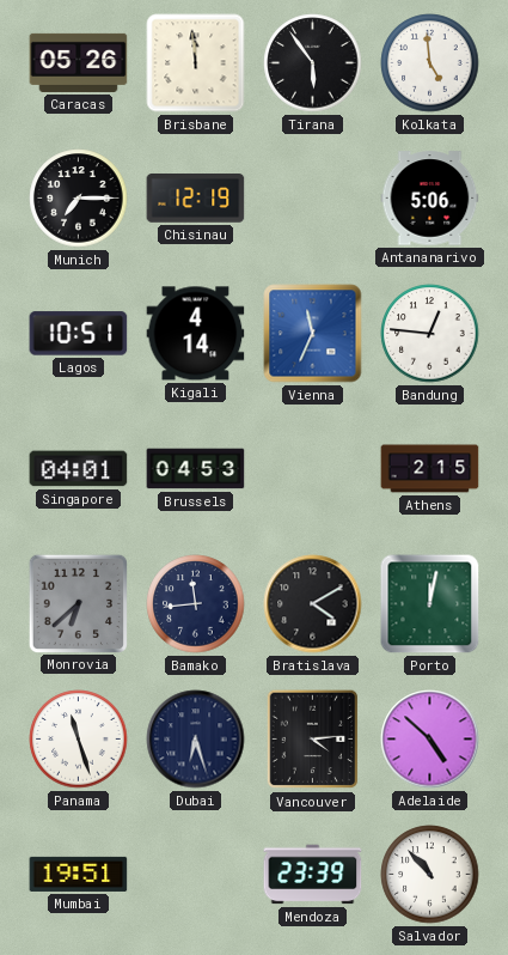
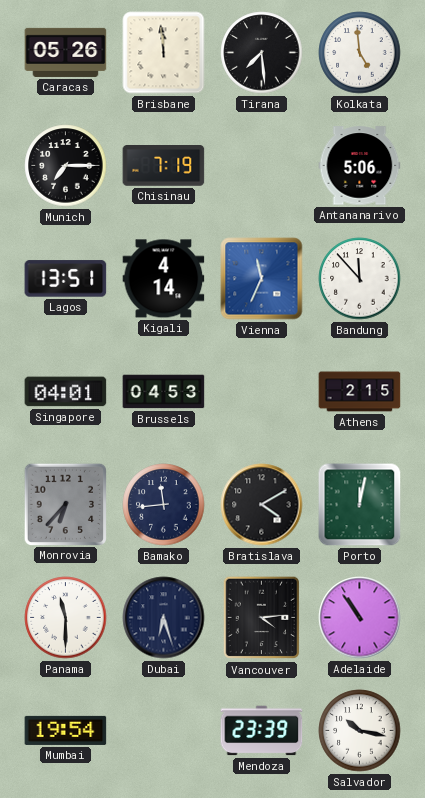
Tirana: 5:54 -> 7:29
Chisinau: 12:19 -> 7:19
Lagos: 10:51 -> 13:51
Bandung: 12:46 -> 11:53
Monrovia: 6:38 -> 6:37
Panama: 11:27 -> 11:30
Adelaide: 4:52 -> 10:54
Mumbai: 19:51 -> 19:54
Salvador: 10:53 -> 10:17
